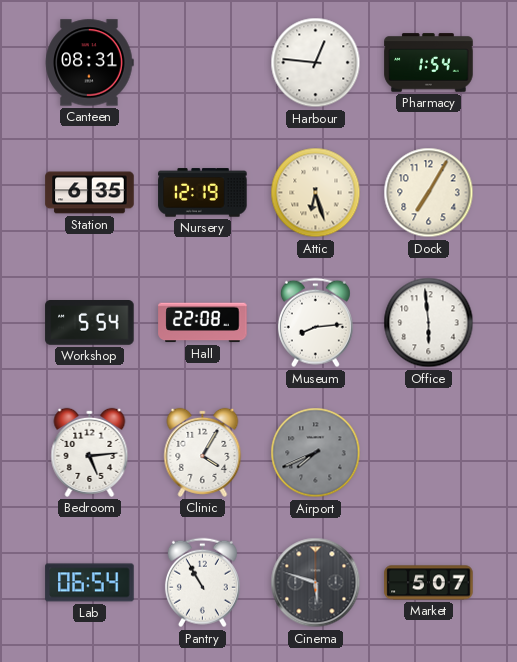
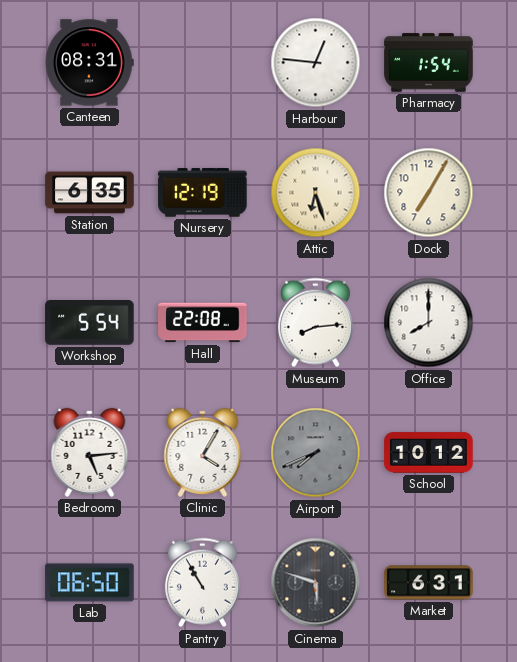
Office: 5:59 -> 8:00
School: none -> 10:12
Lab: 06:54 -> 06:50
Market: 5:07 -> 6:31
